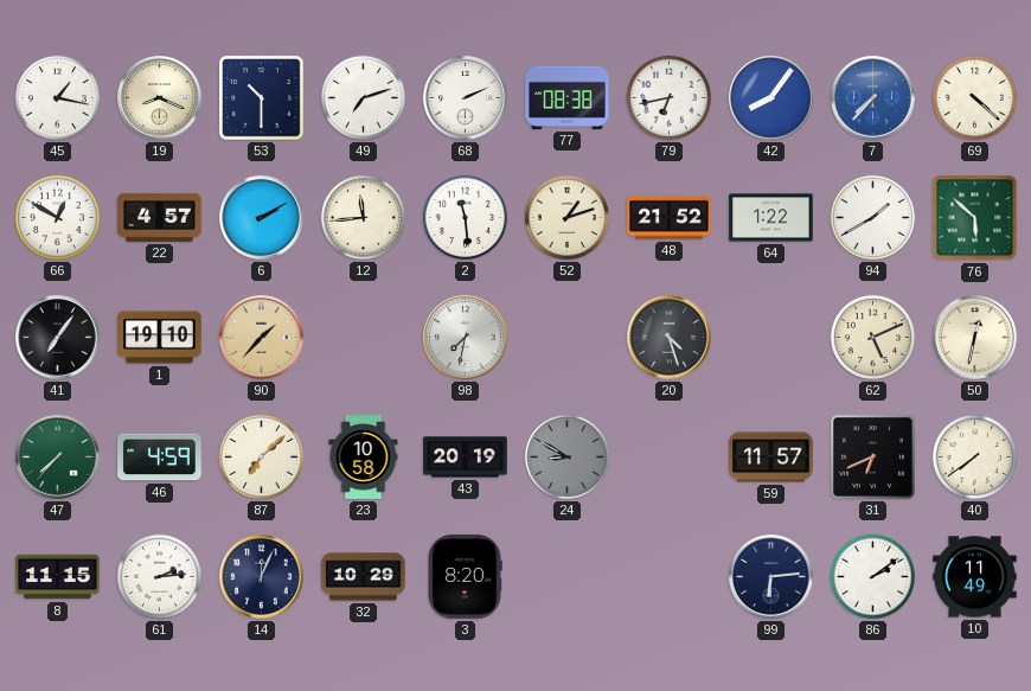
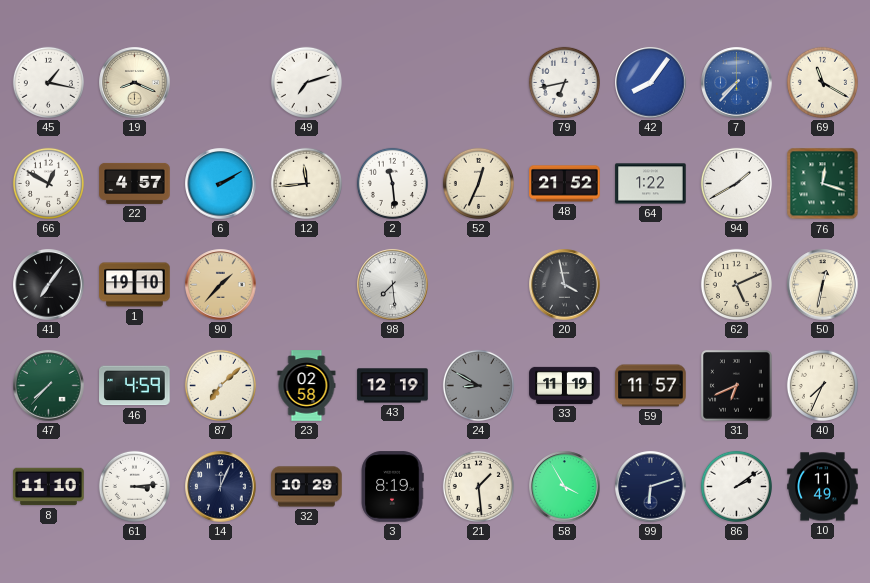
53: 10:30 -> none
68: 2:11 -> none
77: 08:38 -> none
69: 4:22 -> 11:20
52: 1:12 -> 12:34
76: 5:52 -> 12:18
98: 7:32 -> 7:29
20: 4:27 -> 3:58
23: 10:58 -> 02:58
43: 20:19 -> 12:19
33: none -> 11:19
40: 7:39 -> 7:34
8: 11:15 -> 11:10
61: 2:14 -> 3:14
3: 8:20 -> 8:19
21: none -> 1:29
58: none -> 3:55
99: 6:14 -> 6:12
